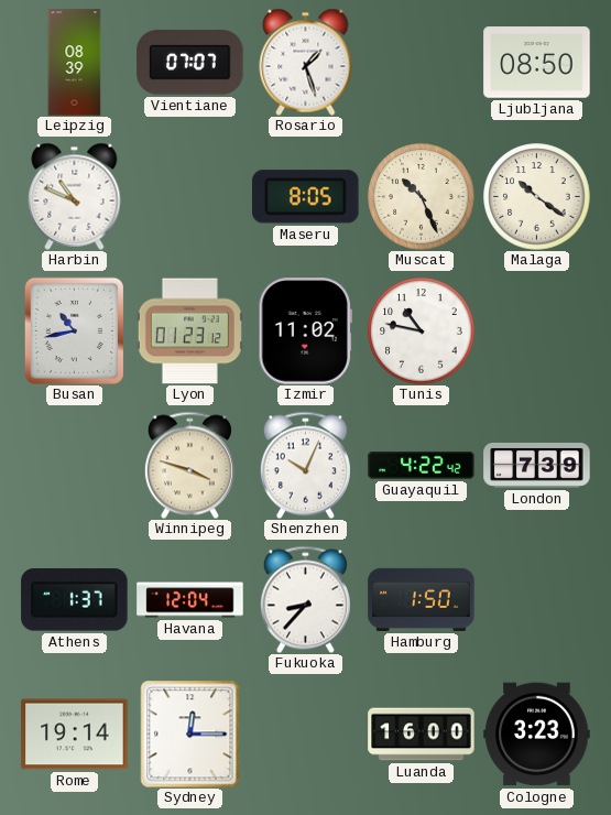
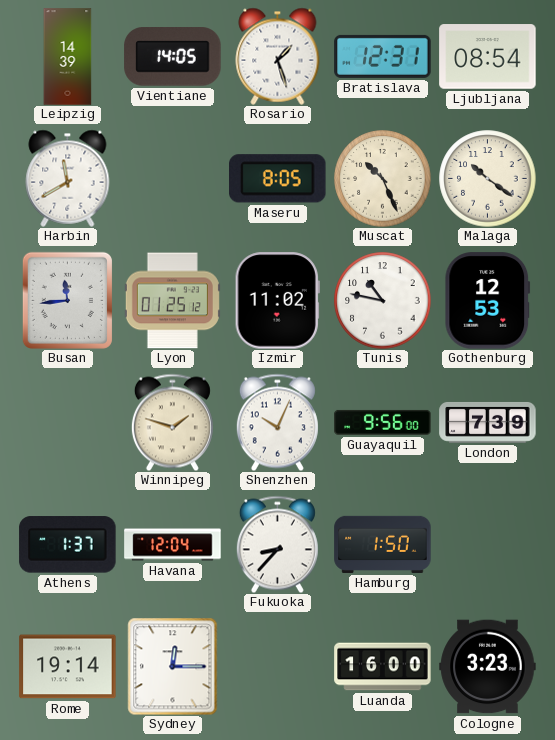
Leipzig: 08:39 -> 14:39
Vientiane: 07:07 -> 14:05
Bratislava: none -> 12:31
Ljubljana: 08:50 -> 08:54
Harbin: 10:49 -> 11:40
Busan: 10:43 -> 11:44
Lyon: 01:23 -> 01:25
Gothenburg: none -> 12:53
Winnipeg: 3:48 -> 1:48
Guayaquil: 4:22 -> 9:56
